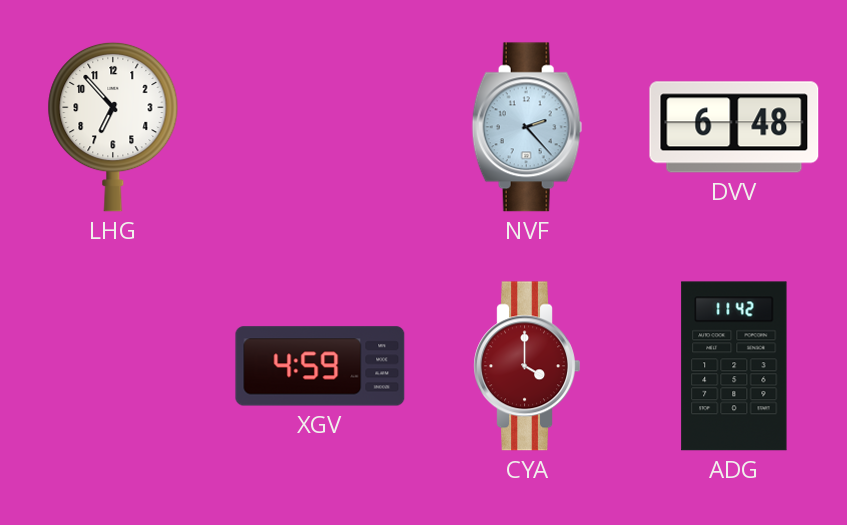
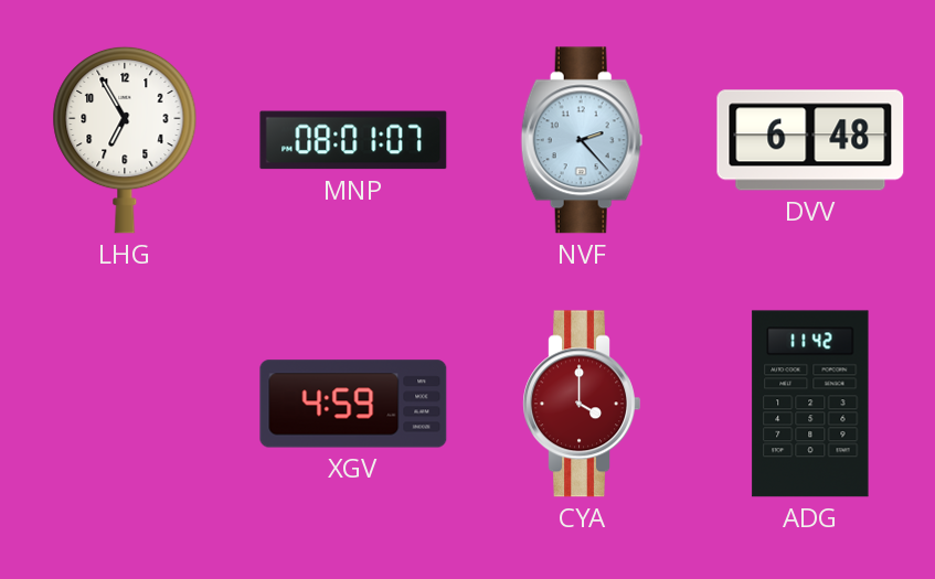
LHG: 6:53 -> 6:55
MNP: none -> 08:01
